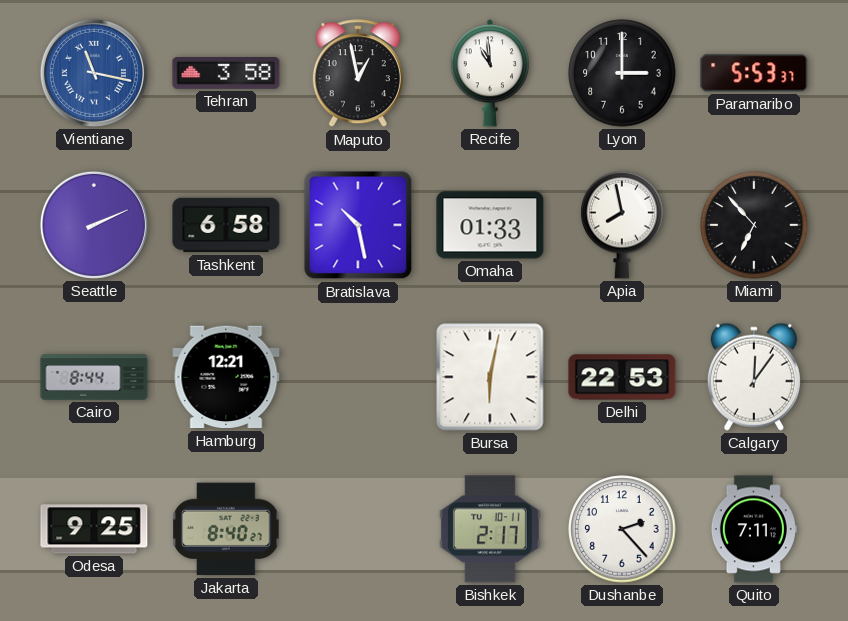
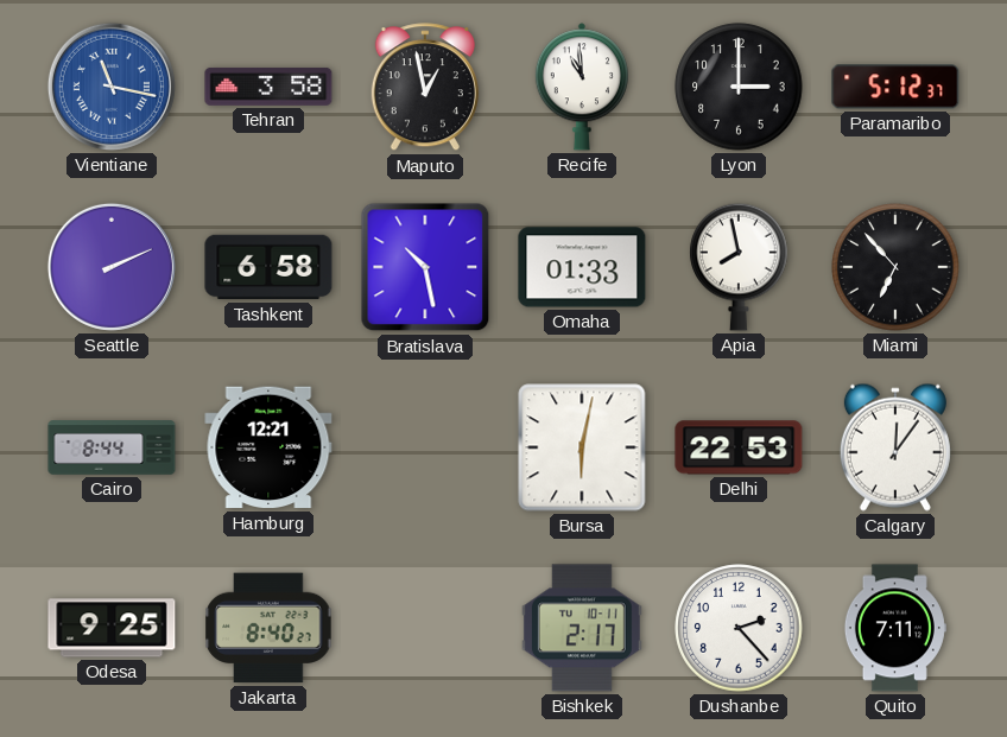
Paramaribo: 5:53 -> 5:12
